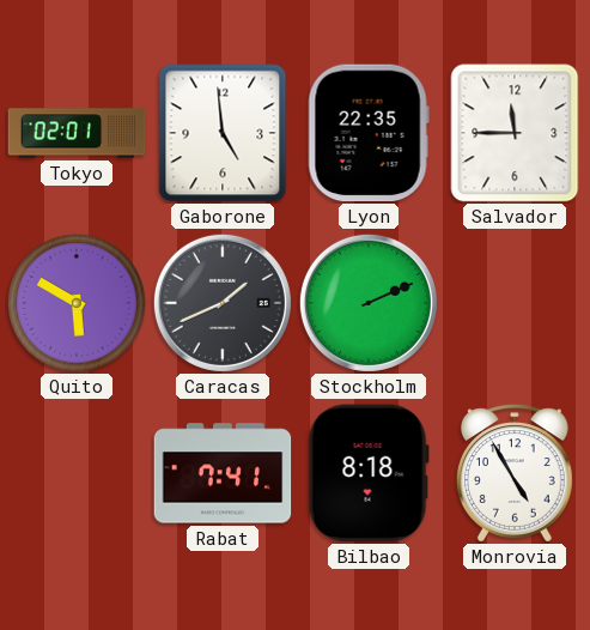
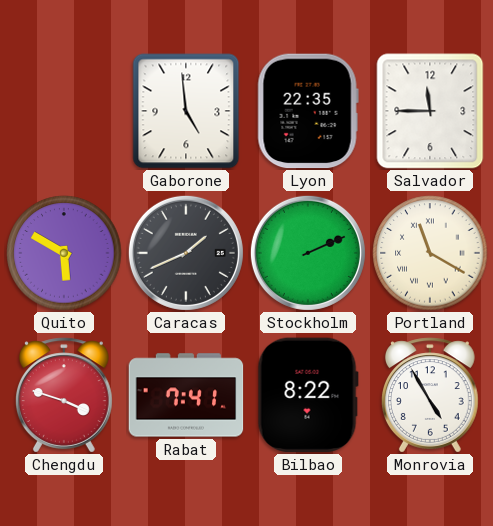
Tokyo: 02:01 -> none
Portland: none -> 11:20
Chengdu: none -> 3:48
Bilbao: 8:18 -> 8:22
